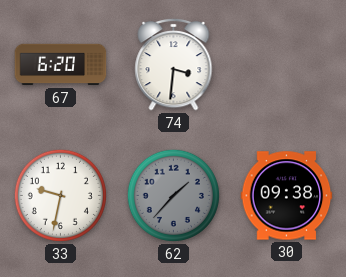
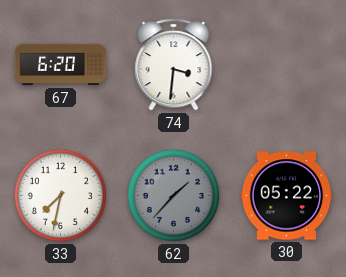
33: 9:32 -> 7:32
30: 09:38 -> 05:22
